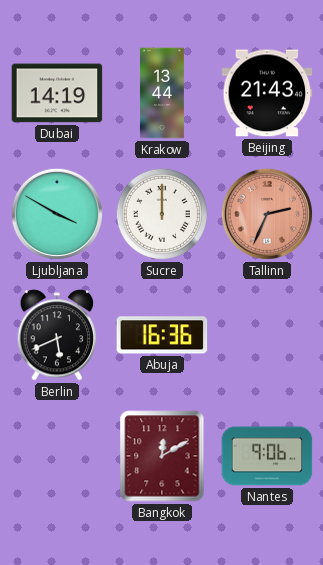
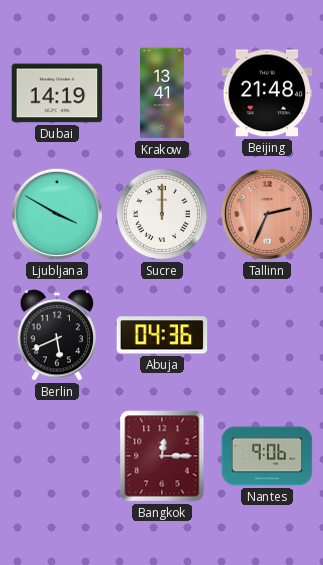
Krakow: 13:44 -> 13:41
Beijing: 21:43 -> 21:48
Abuja: 16:36 -> 04:36
Bangkok: 12:10 -> 12:15
